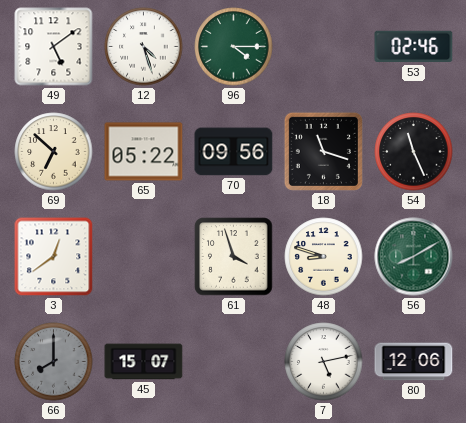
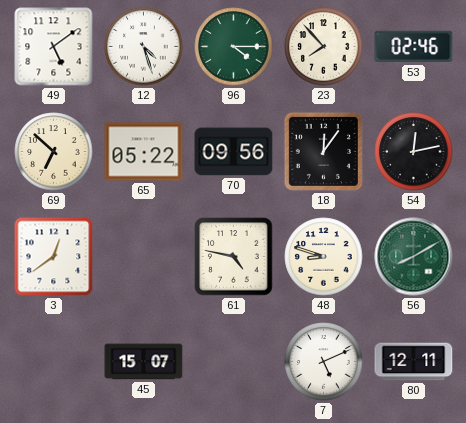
23: none -> 7:53
18: 11:18 -> 12:06
54: 11:26 -> 12:13
61: 3:57 -> 4:47
66: 8:00 -> none
7: 5:13 -> 5:11
80: 12:06 -> 12:11
